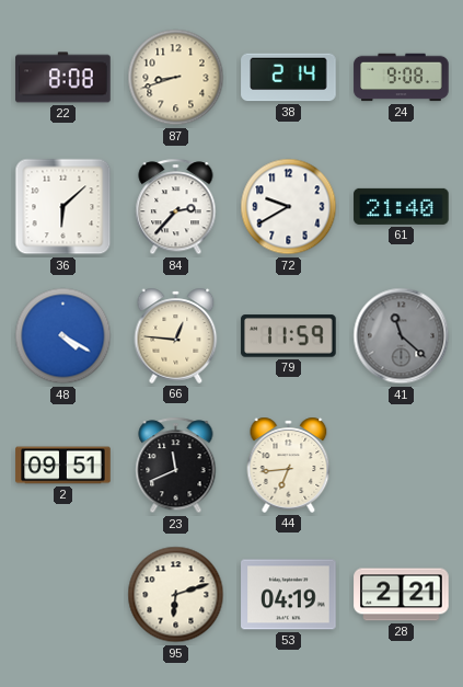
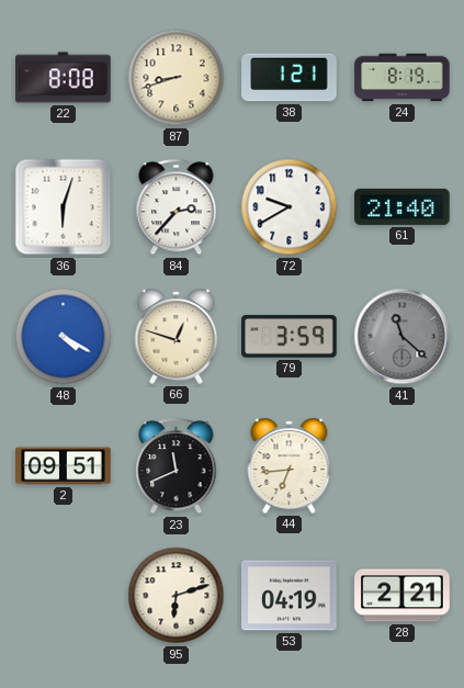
38: 2:14 -> 1:21
24: 9:08 -> 8:19
36: 6:08 -> 6:03
66: 12:46 -> 12:48
79: 11:59 -> 3:59
